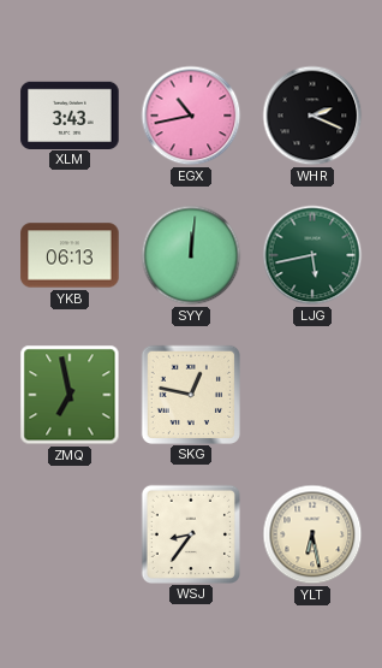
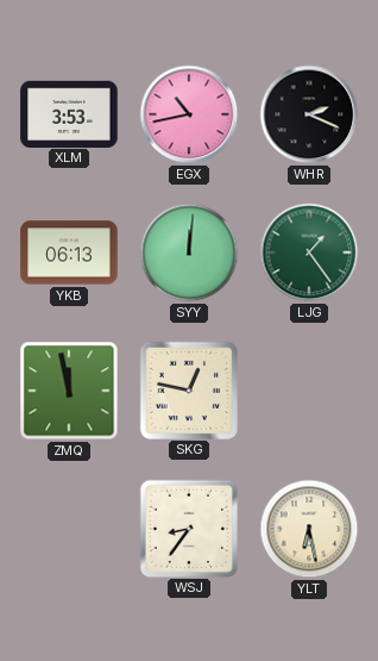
XLM: 3:43 -> 3:53
LJG: 5:43 -> 1:24
ZMQ: 6:58 -> 11:58
